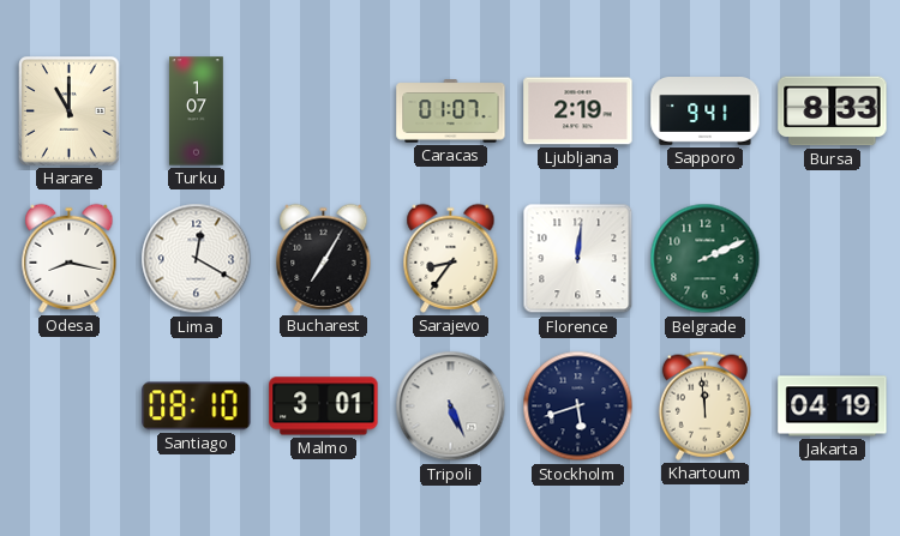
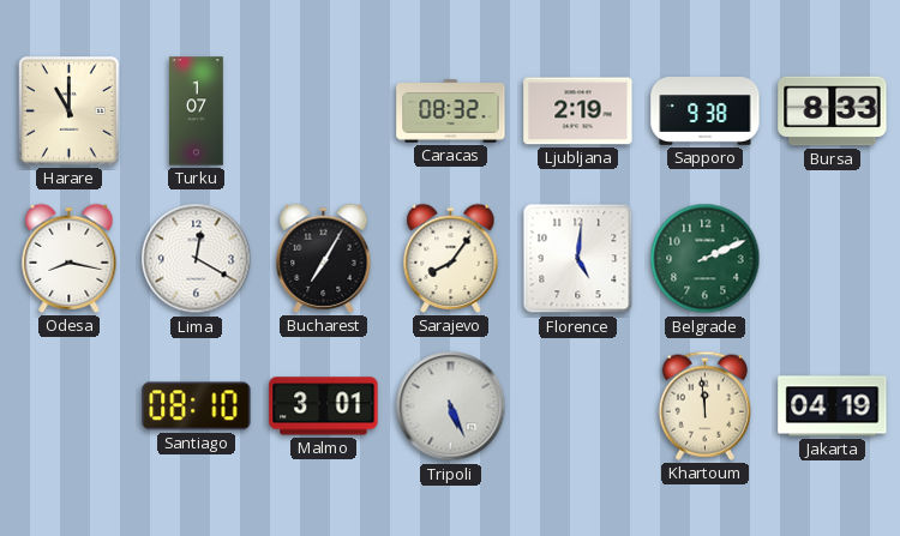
Caracas: 01:07 -> 08:32
Sapporo: 9:41 -> 9:38
Sarajevo: 8:36 -> 8:06
Florence: 12:01 -> 5:01
Stockholm: 5:42 -> none
